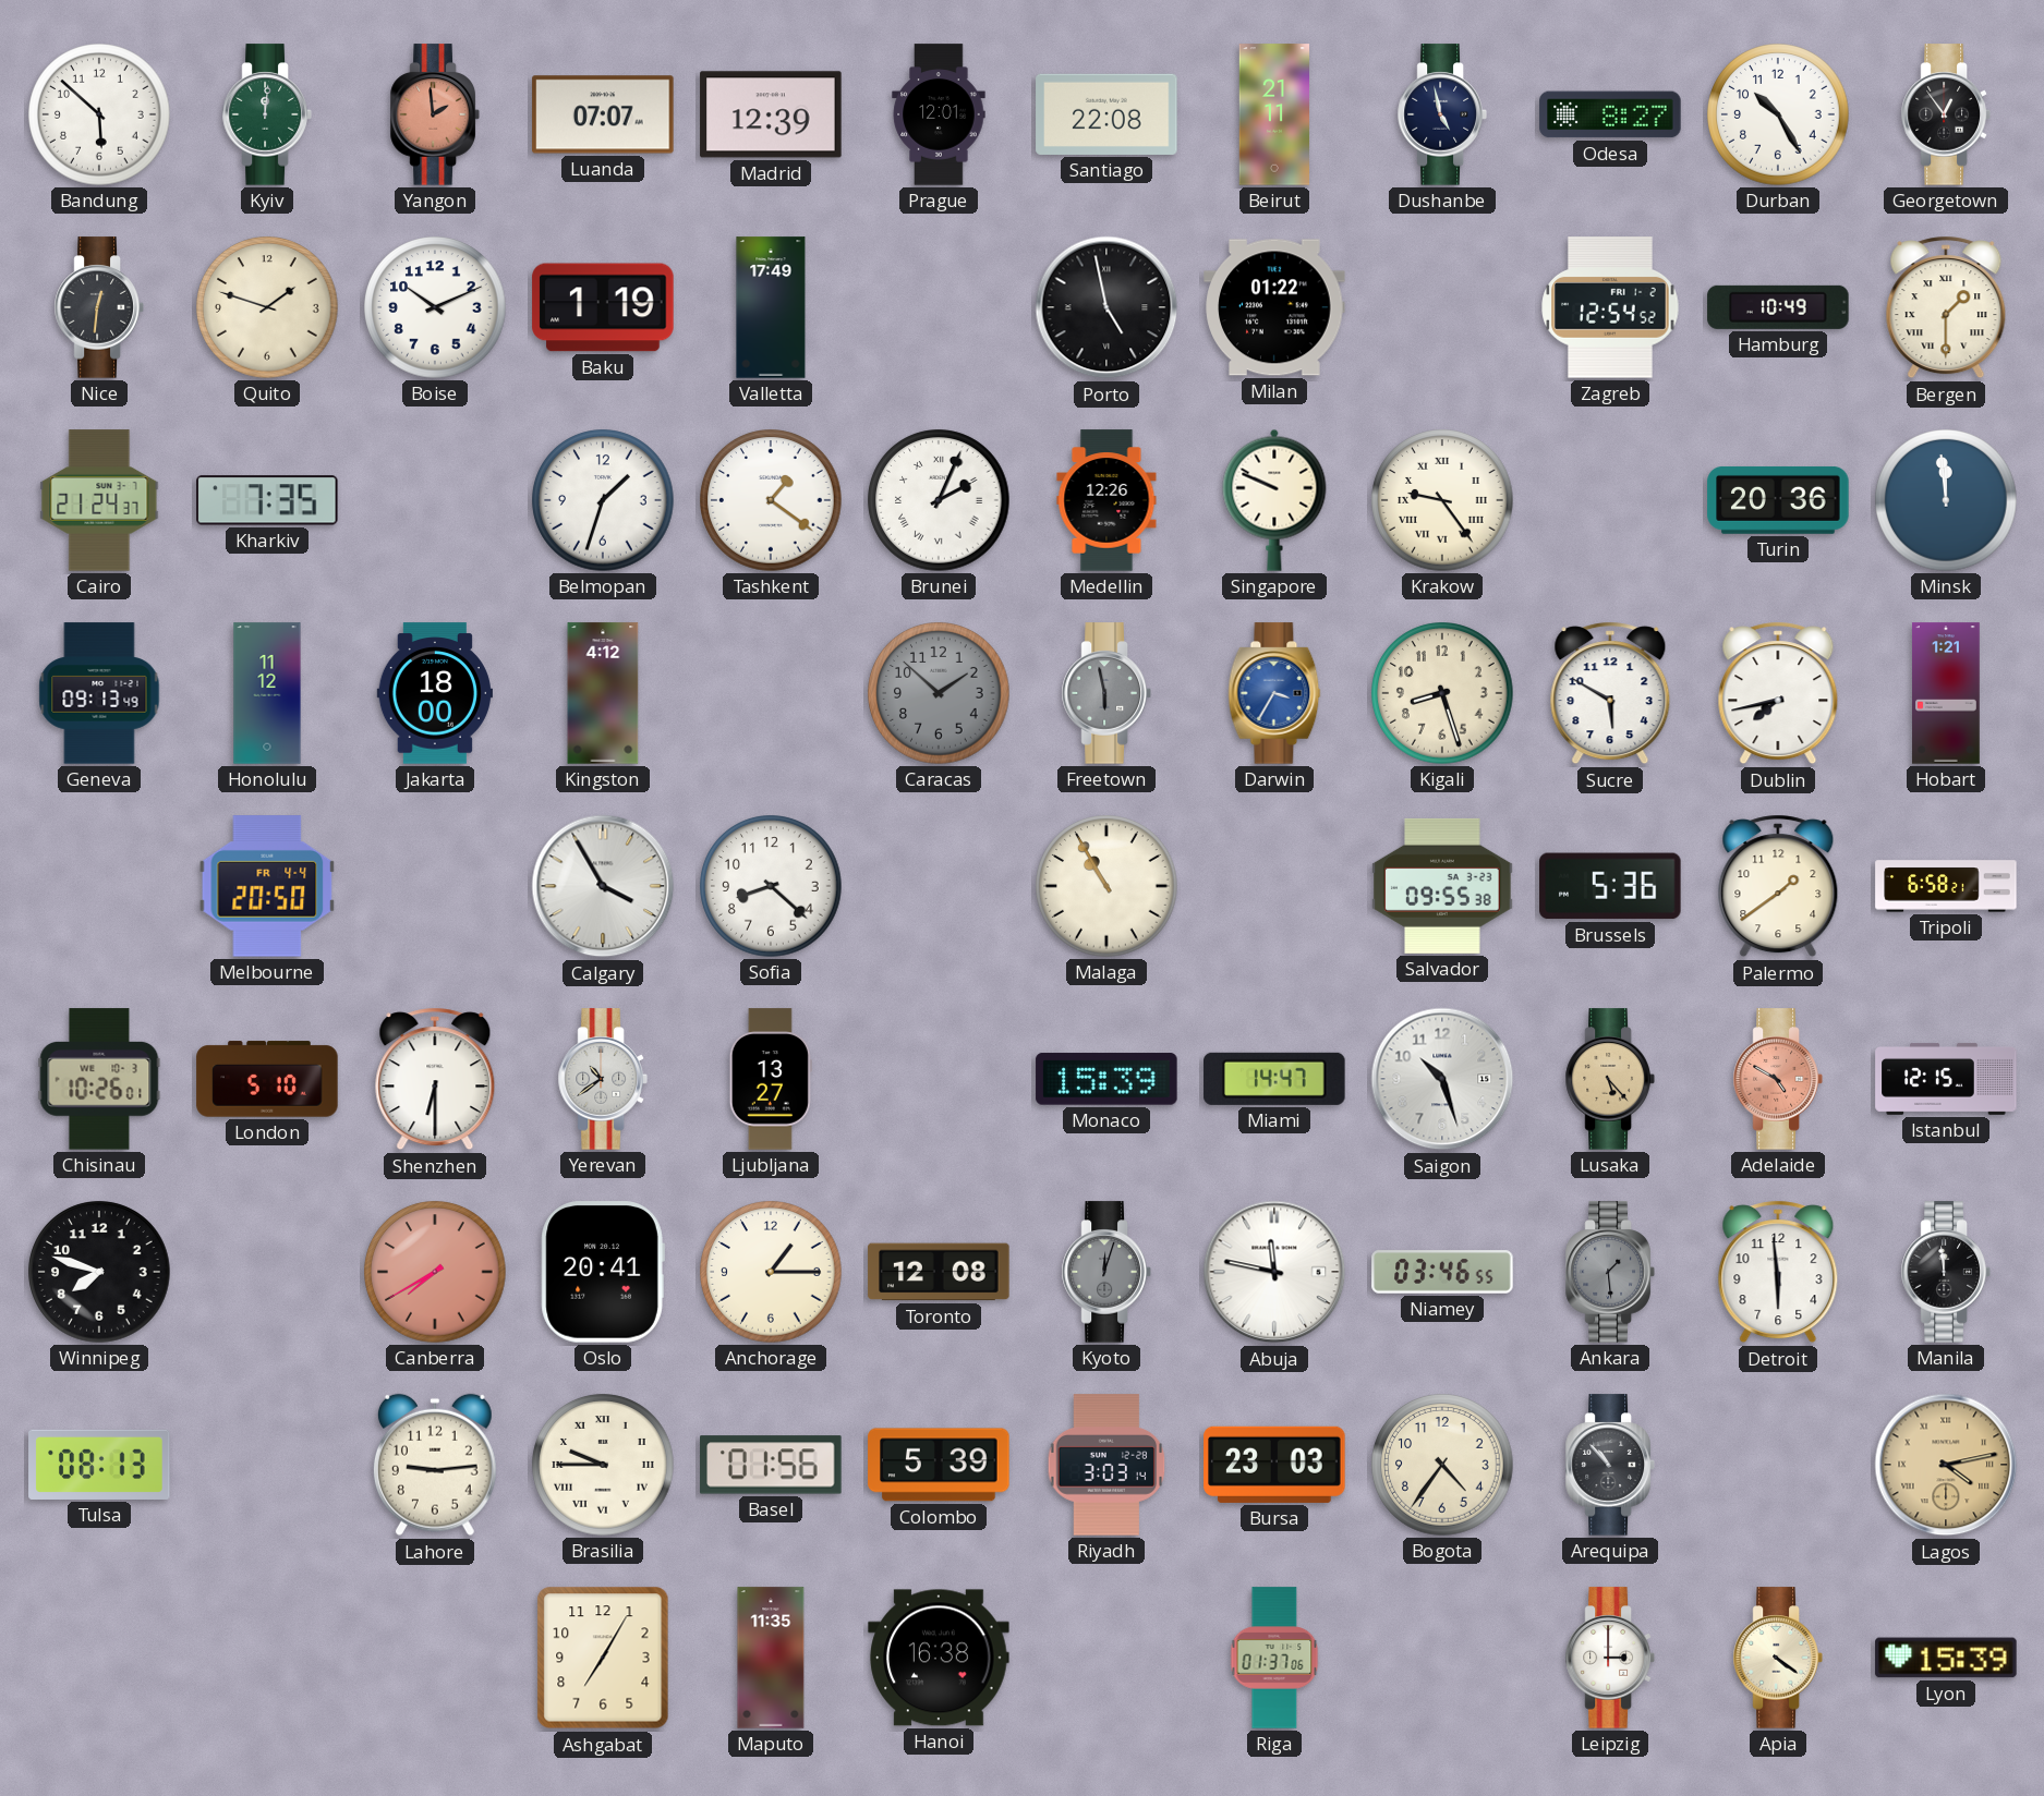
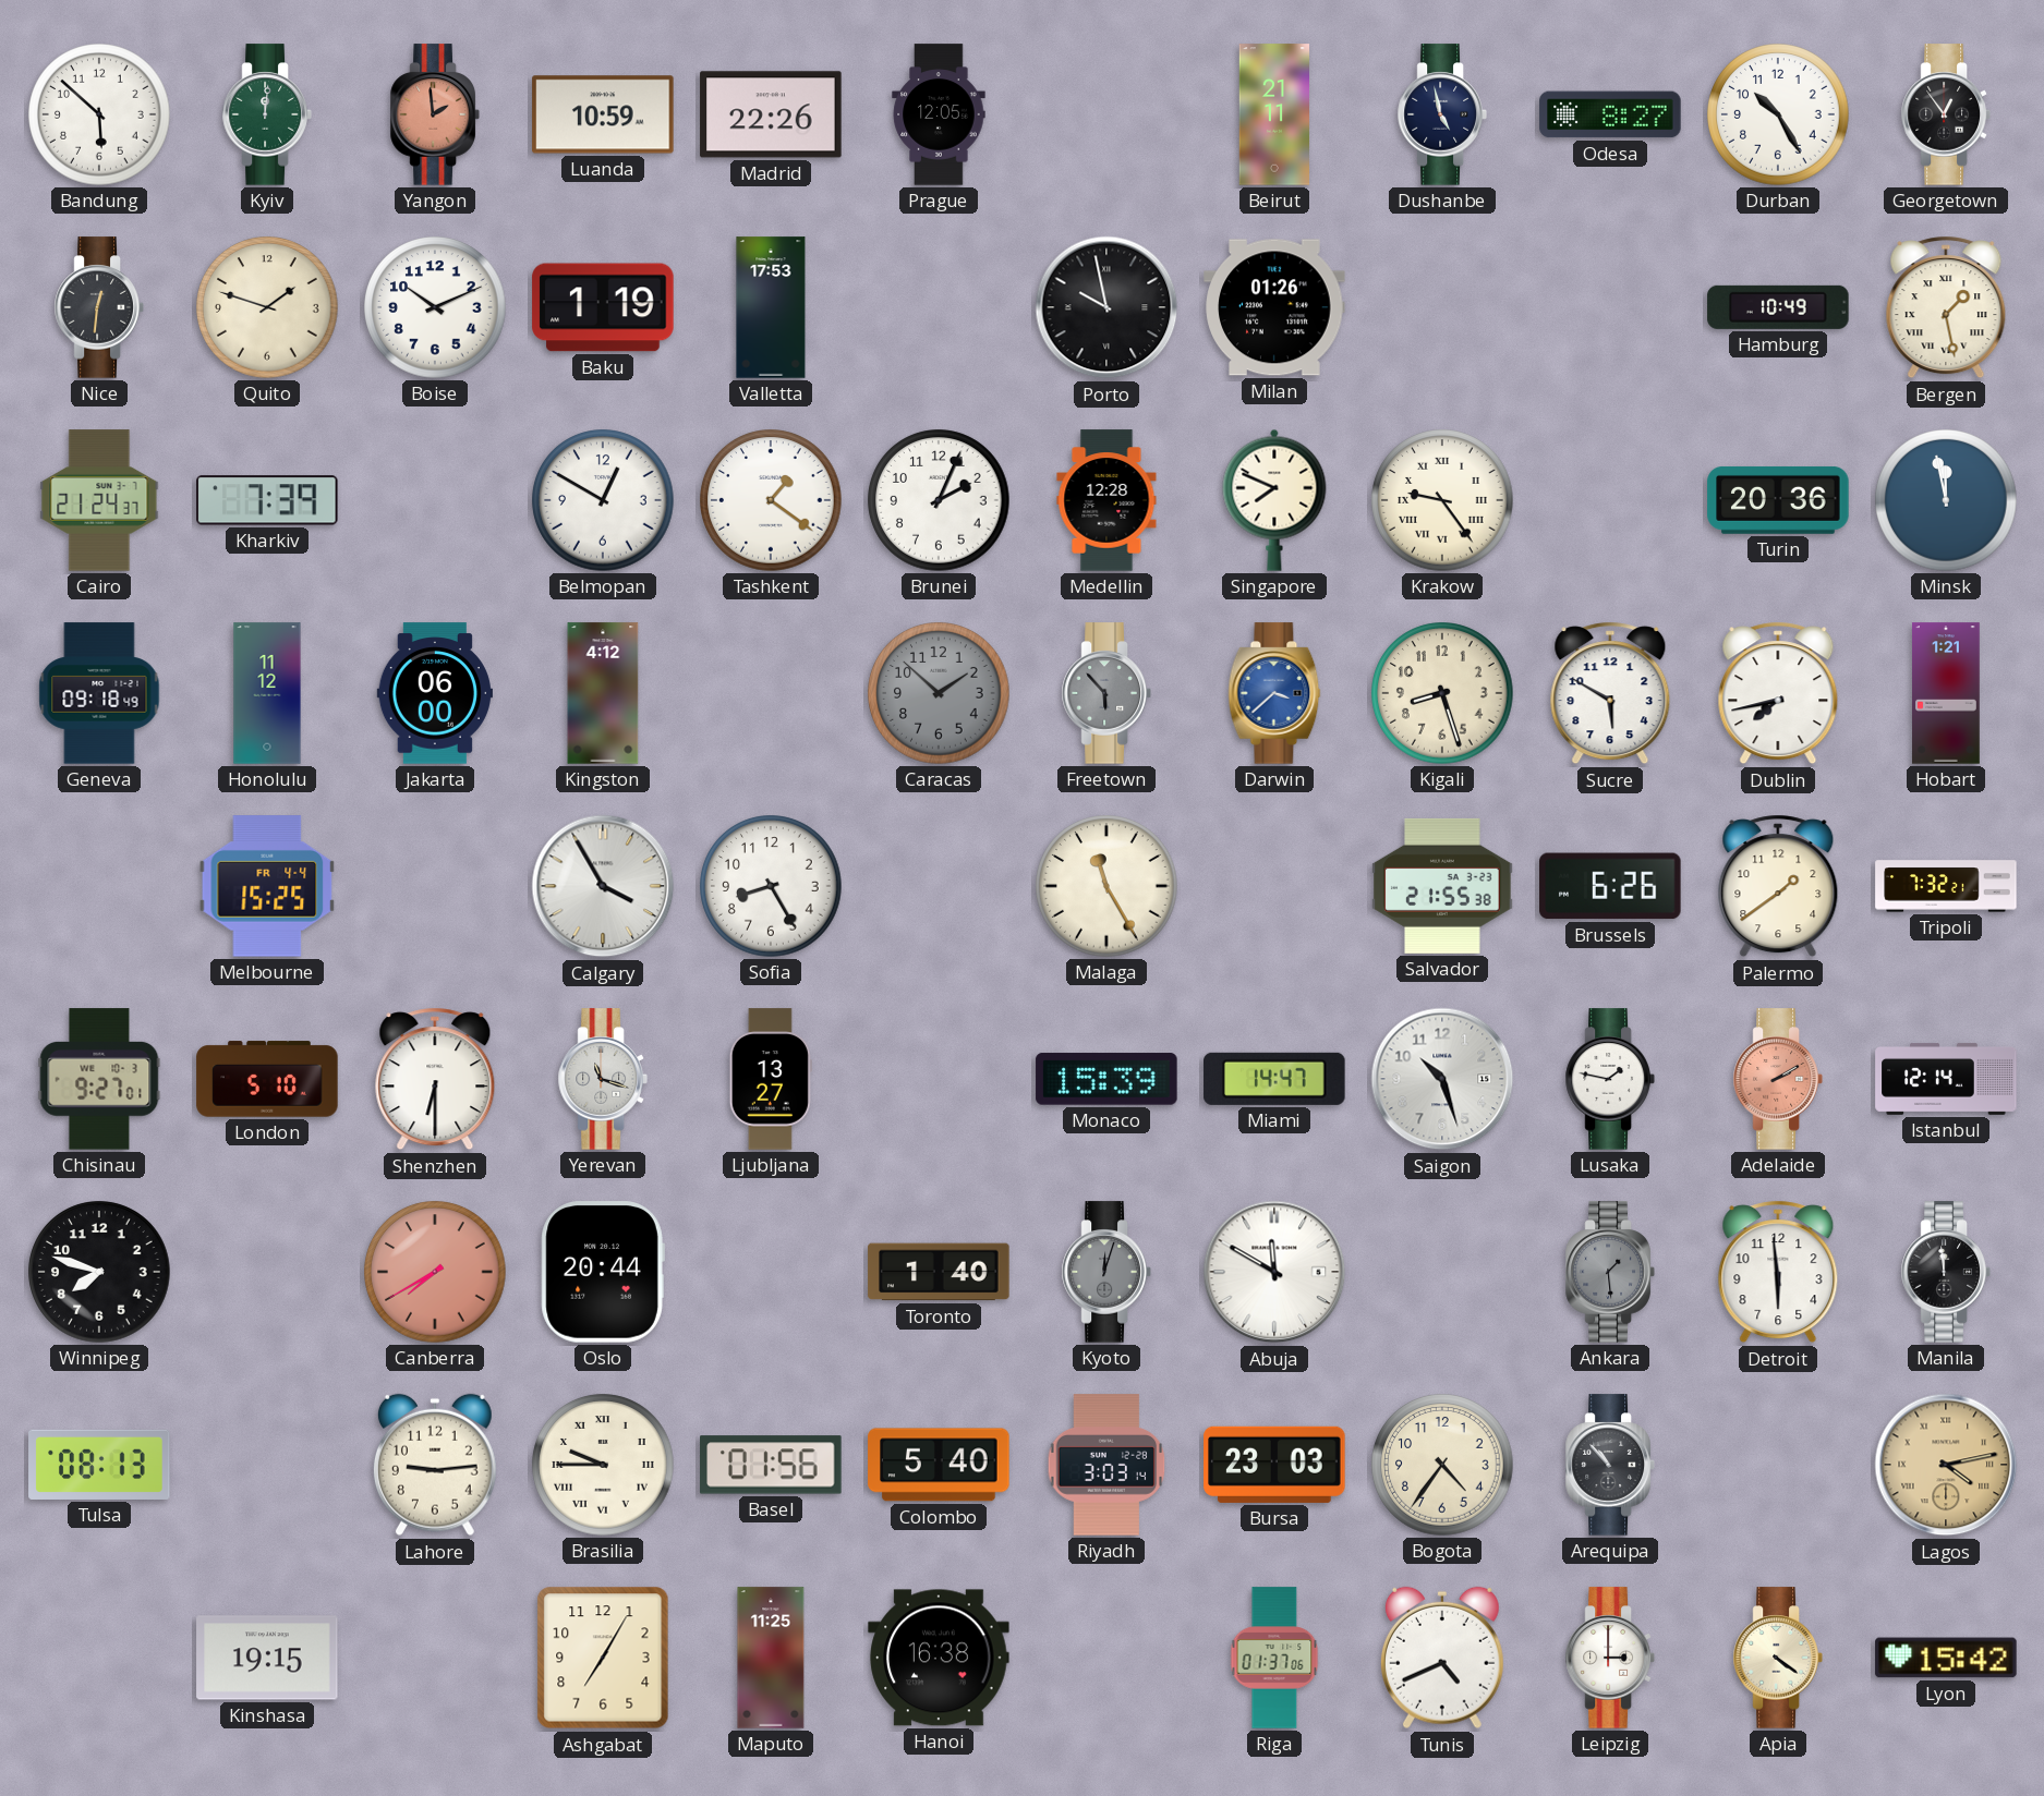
Luanda: 07:07 -> 10:59
Madrid: 12:39 -> 22:26
Prague: 12:01 -> 12:05
Santiago: 22:08 -> none
Valletta: 17:49 -> 17:53
Porto: 4:58 -> 9:58
Milan: 01:22 -> 01:26
Zagreb: 12:54 -> none
Bergen: 1:30 -> 1:28
Kharkiv: 7:35 -> 7:39
Belmopan: 1:33 -> 12:50
Brunei numerals: Roman -> Arabic
Medellin: 12:26 -> 12:28
Singapore: 9:49 -> 7:49
Minsk: 11:59 -> 11:58
Geneva: 09:13 -> 09:18
Jakarta: 18:00 -> 06:00
Freetown: 5:58 -> 5:53
Darwin: 3:35 -> 3:38
Melbourne: 20:50 -> 15:25
Sofia: 8:22 -> 8:25
Malaga: 10:55 -> 11:25
Salvador: 09:55 -> 21:55
Brussels: 5:36 -> 6:26
Tripoli: 6:58 -> 7:32
Chisinau: 10:26 -> 9:27
Yerevan: 10:39 -> 11:18
Lusaka: 5:23 -> 1:47
Lusaka dial: champagne -> white
Adelaide: 4:50 -> 2:10
Istanbul: 12:15 -> 12:14
Oslo: 20:41 -> 20:44
Anchorage: 1:15 -> none
Toronto: 12:08 -> 1:40
Abuja: 11:47 -> 11:50
Niamey: 03:46 -> none
Colombo: 5:39 -> 5:40
Kinshasa: none -> 19:15
Maputo: 11:35 -> 11:25
Tunis: none -> 4:41
Lyon: 15:39 -> 15:42
